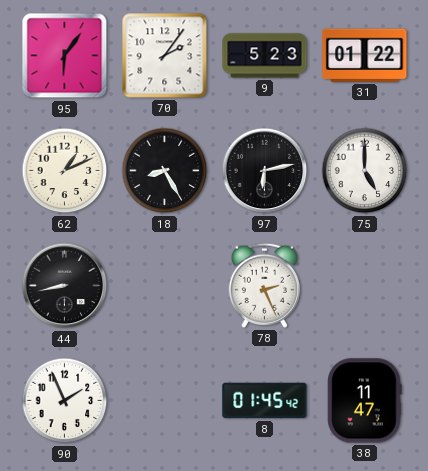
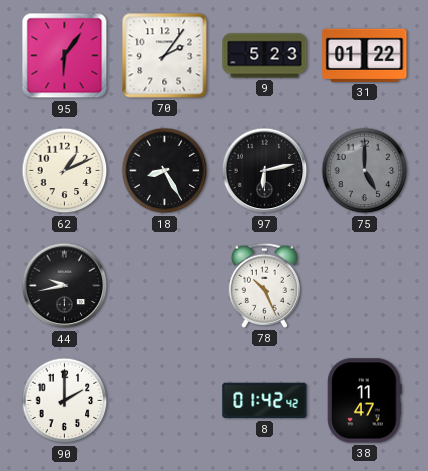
75 dial: white -> grey
44: 8:43 -> 9:43
78: 2:26 -> 10:26
90: 1:56 -> 2:00
8: 01:45 -> 01:42
